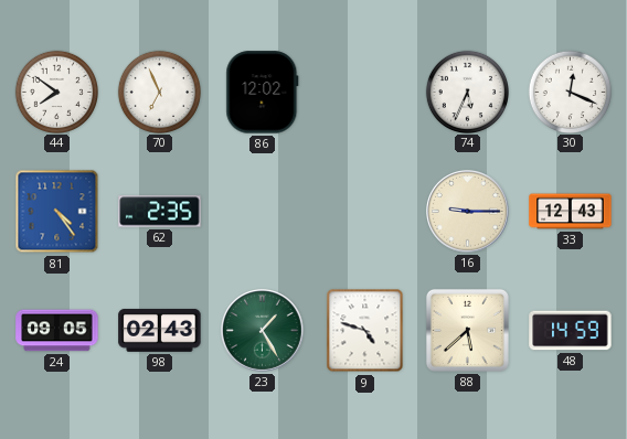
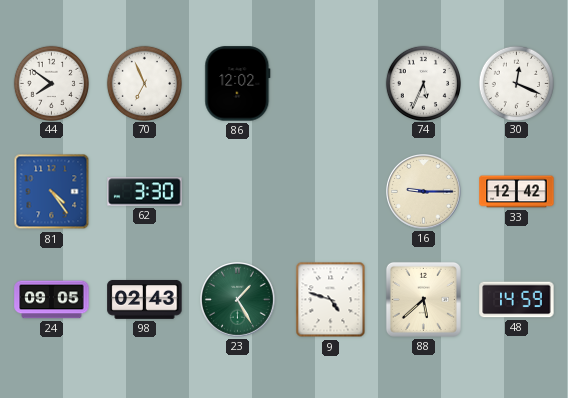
62: 2:35 -> 3:30
33: 12:43 -> 12:42
